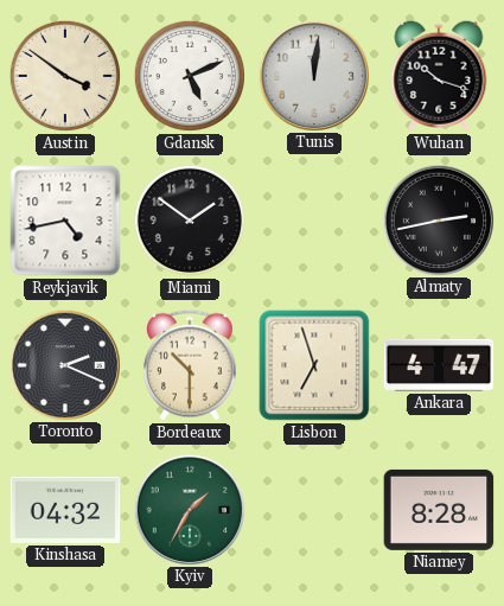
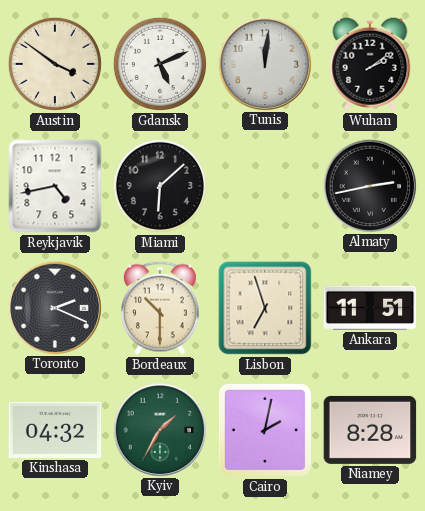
Wuhan: 10:18 -> 2:09
Miami: 1:51 -> 6:08
Ankara: 4:47 -> 11:51
Cairo: none -> 2:02
